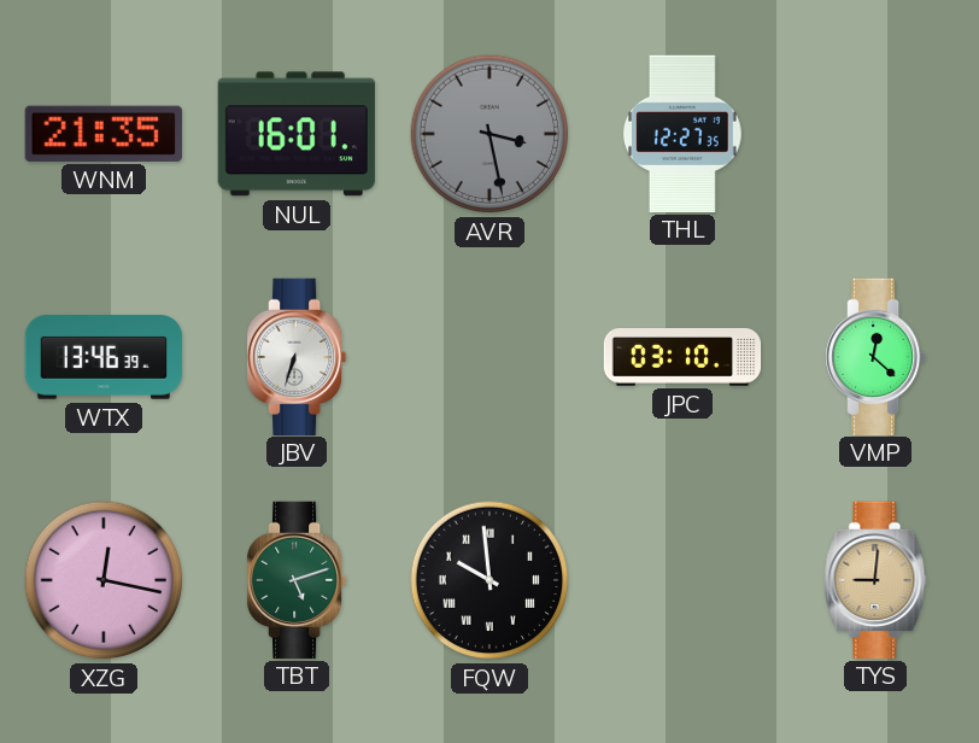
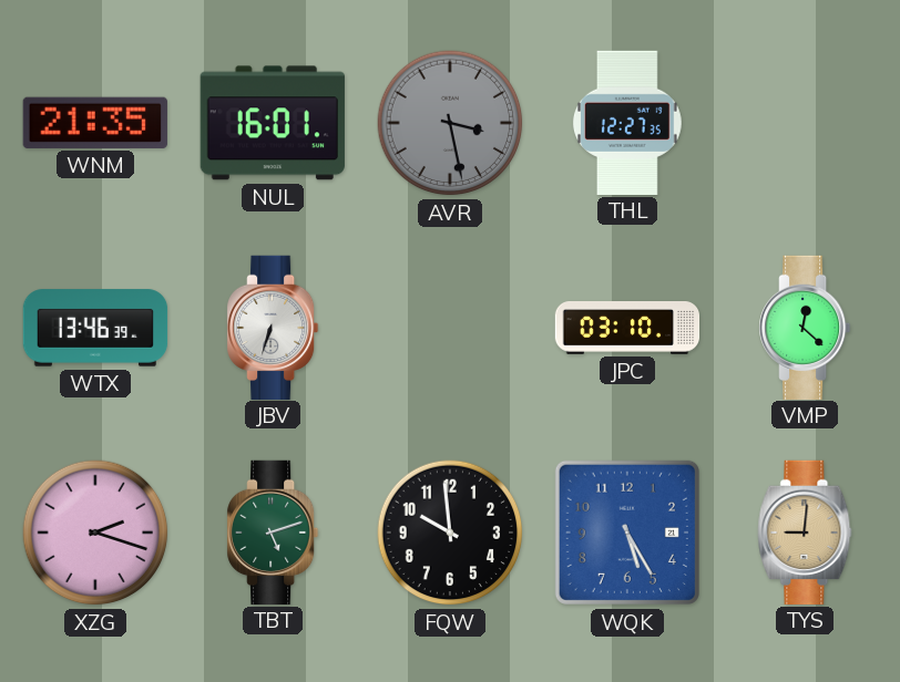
XZG: 12:17 -> 2:18
FQW numerals: Roman -> Arabic
WQK: none -> 5:25
